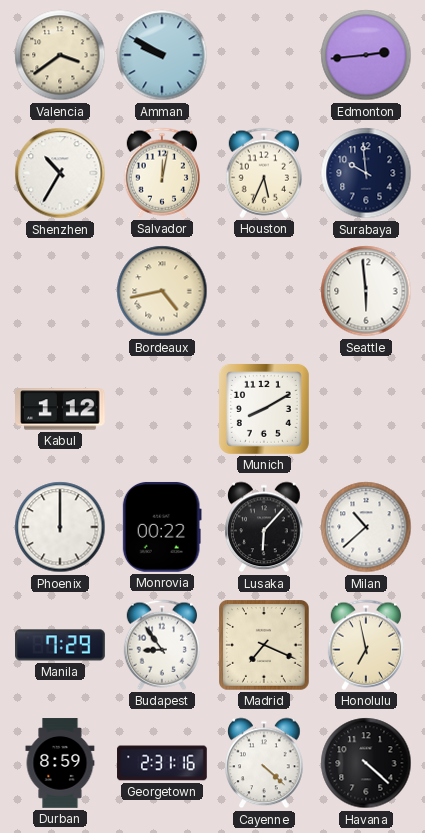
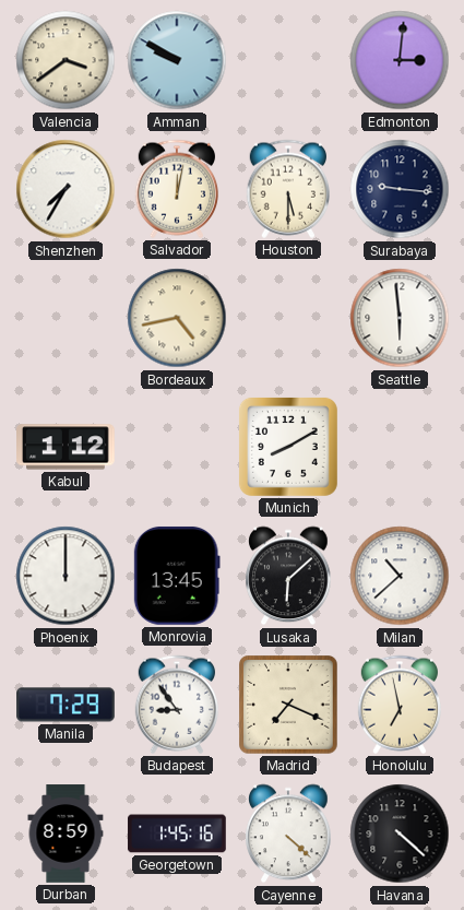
Edmonton: 2:44 -> 3:01
Shenzhen: 10:35 -> 7:35
Houston: 5:34 -> 5:30
Surabaya: 9:59 -> 9:16
Monrovia: 00:22 -> 13:45
Lusaka: 6:07 -> 6:08
Georgetown: 2:31 -> 1:45
